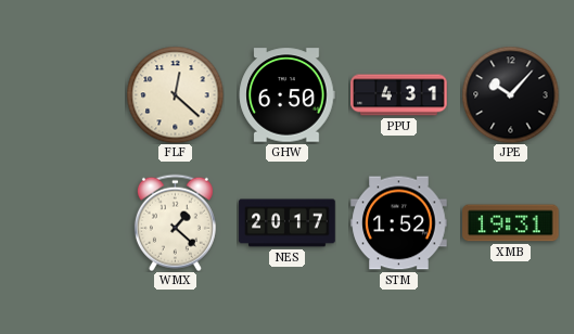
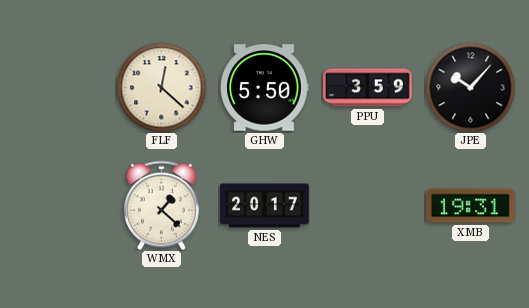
GHW: 6:50 -> 5:50
PPU: 4:31 -> 3:59
STM: 1:52 -> none
